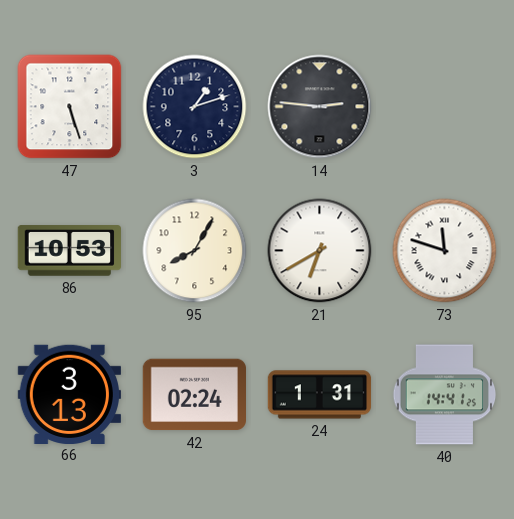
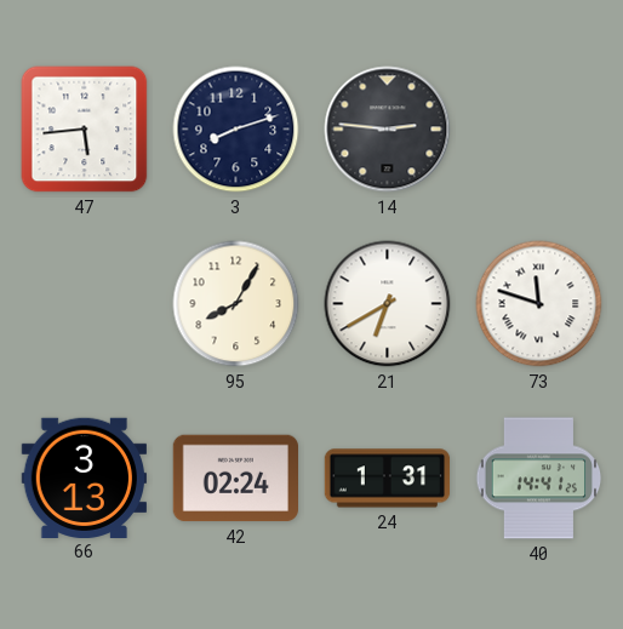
47: 5:27 -> 5:44
3: 1:12 -> 8:12
86: 10:53 -> none
